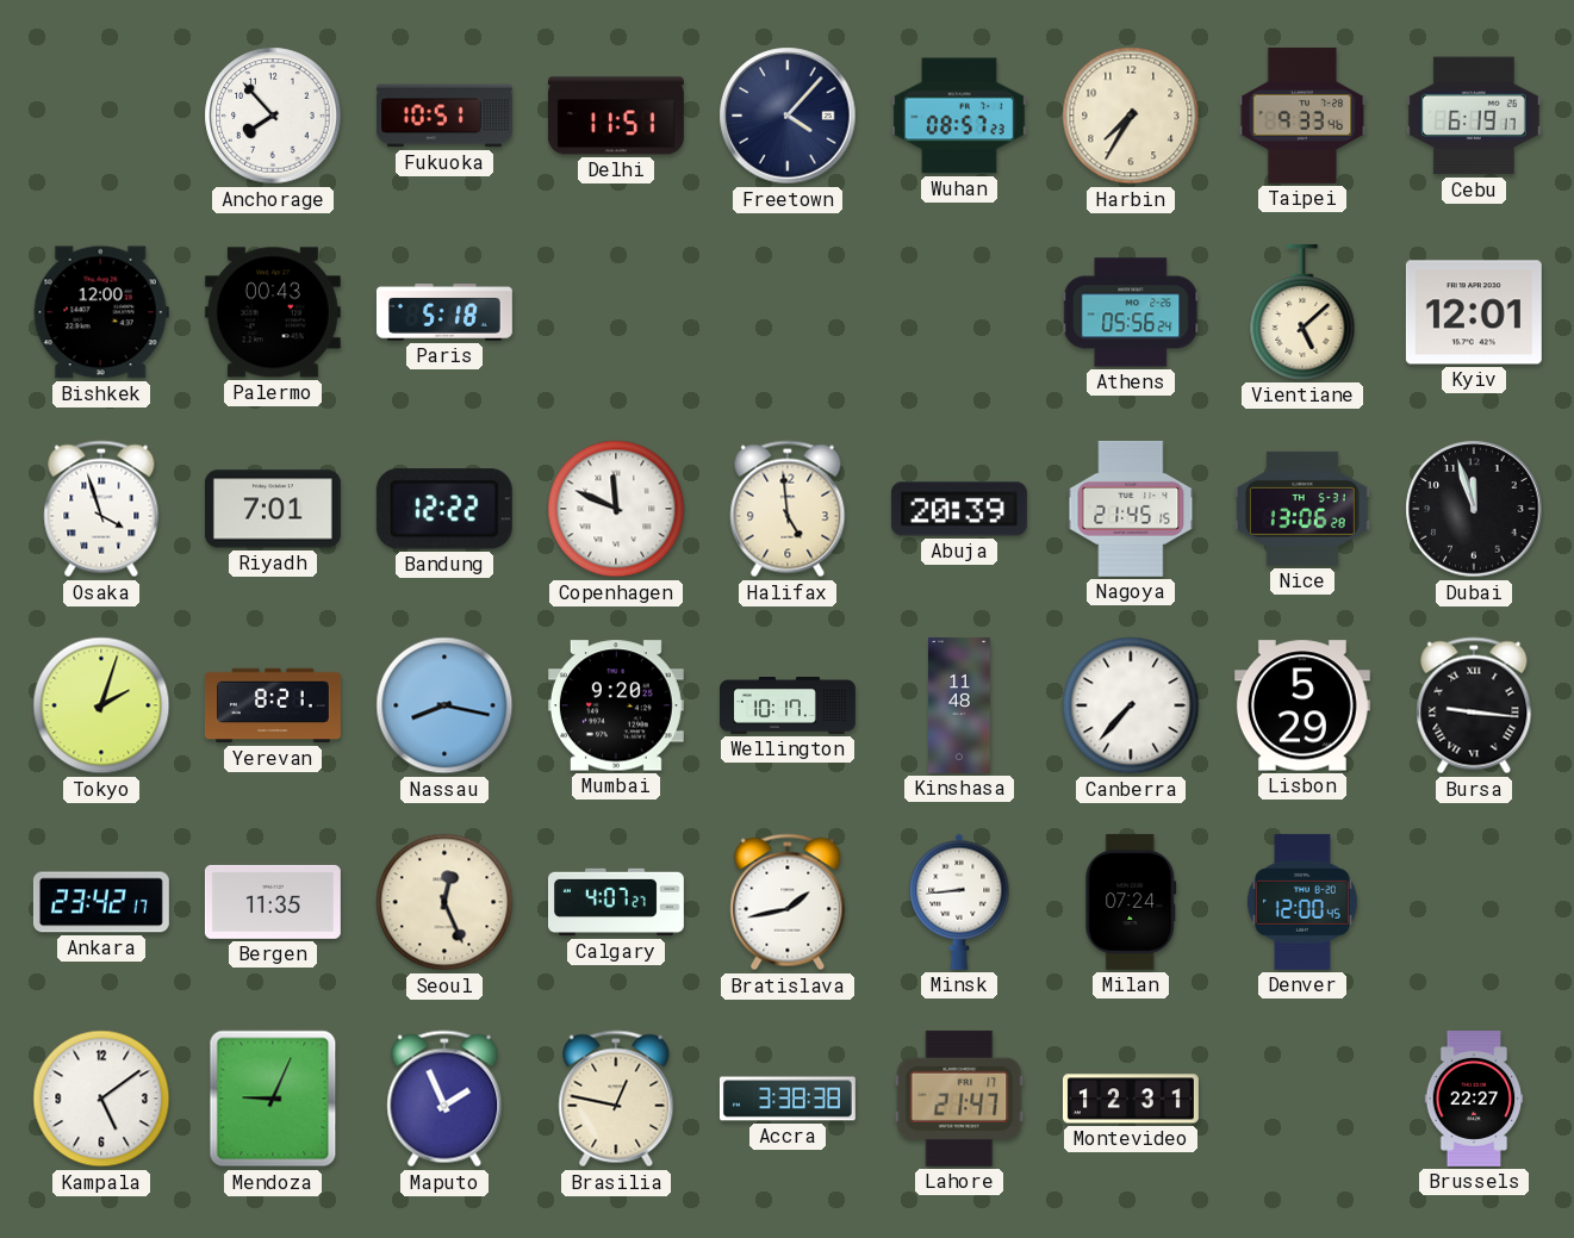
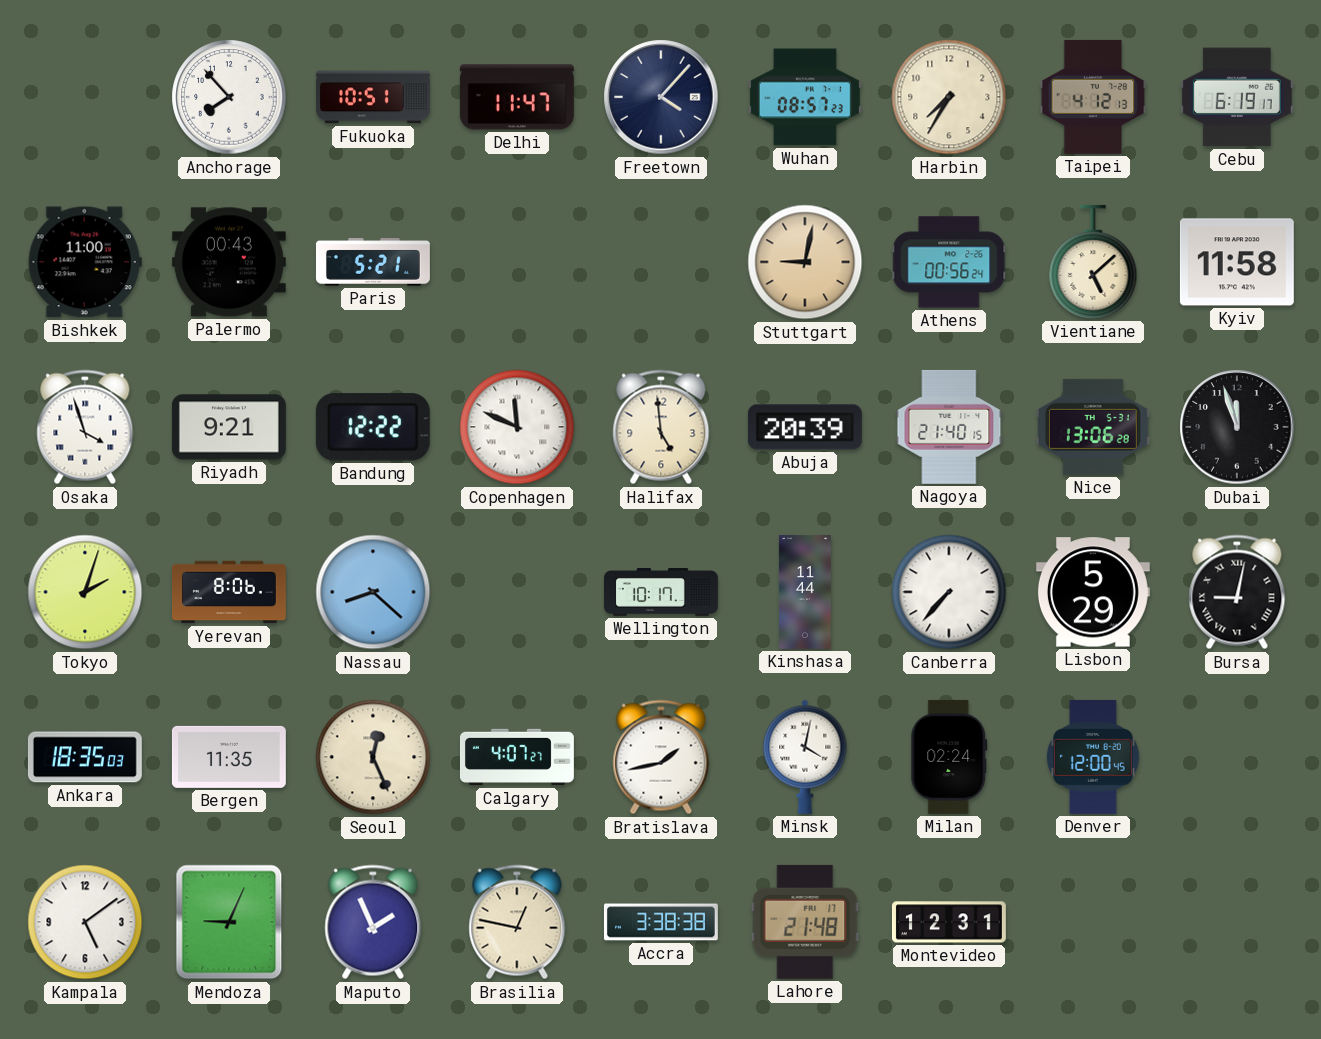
Delhi: 11:51 -> 11:47
Taipei: 9:33 -> 4:12
Bishkek: 12:00 -> 11:00
Paris: 5:18 -> 5:21
Stuttgart: none -> 9:02
Athens: 05:56 -> 00:56
Kyiv: 12:01 -> 11:58
Riyadh: 7:01 -> 9:21
Nagoya: 21:45 -> 21:40
Yerevan: 8:21 -> 8:06
Nassau: 8:17 -> 8:22
Mumbai: 9:20 -> none
Kinshasa: 11:48 -> 11:44
Bursa: 9:16 -> 9:02
Ankara: 23:42 -> 18:35
Minsk: 8:44 -> 4:02
Milan: 07:24 -> 02:24
Lahore: 21:47 -> 21:48
Brussels: 22:27 -> none
